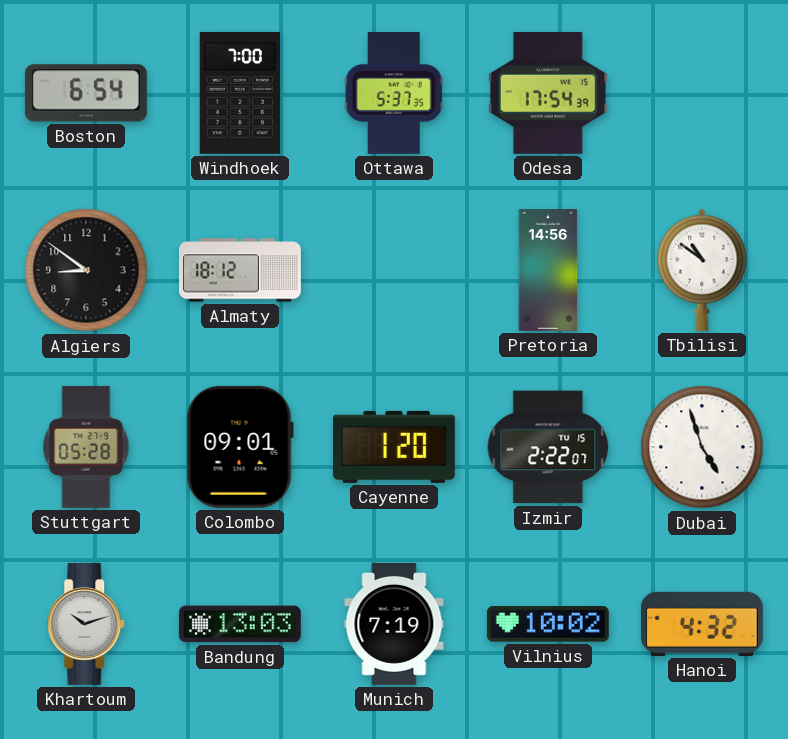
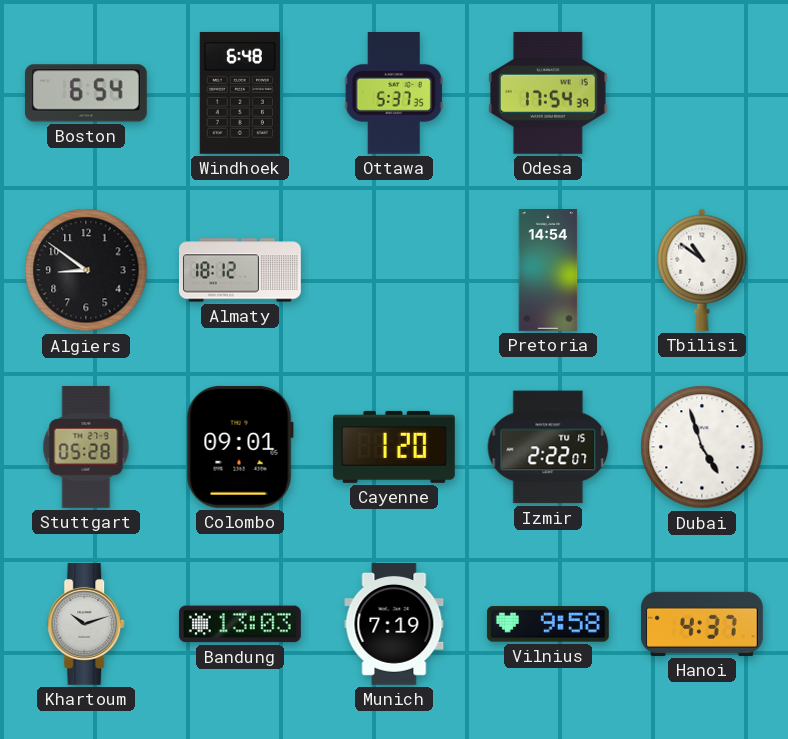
Windhoek: 7:00 -> 6:48
Pretoria: 14:56 -> 14:54
Vilnius: 10:02 -> 9:58
Hanoi: 4:32 -> 4:37
